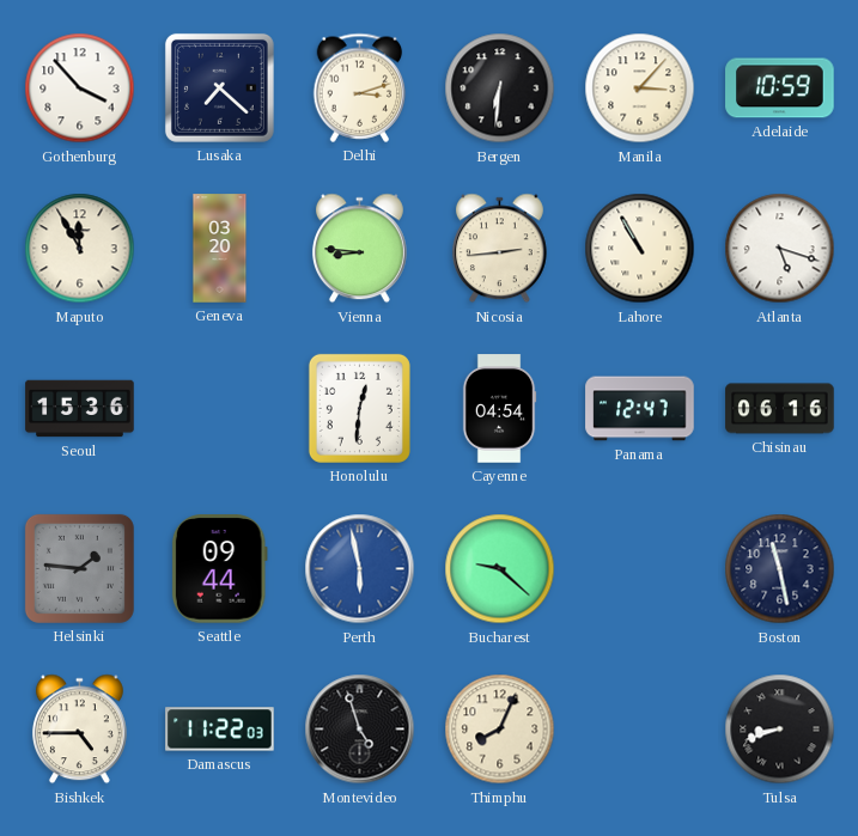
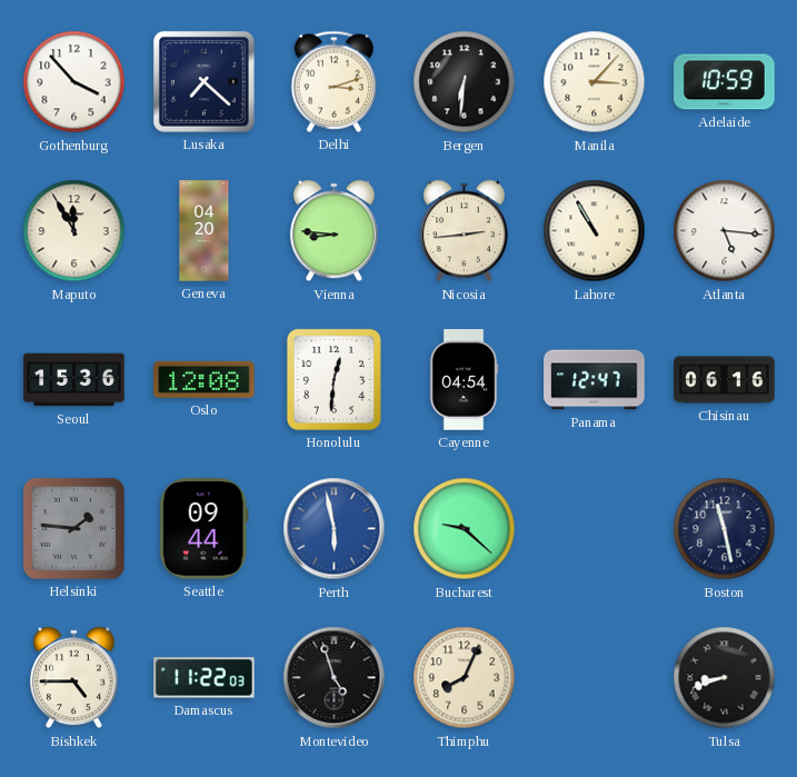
Geneva: 03:20 -> 04:20
Atlanta: 5:18 -> 5:16
Oslo: none -> 12:08
